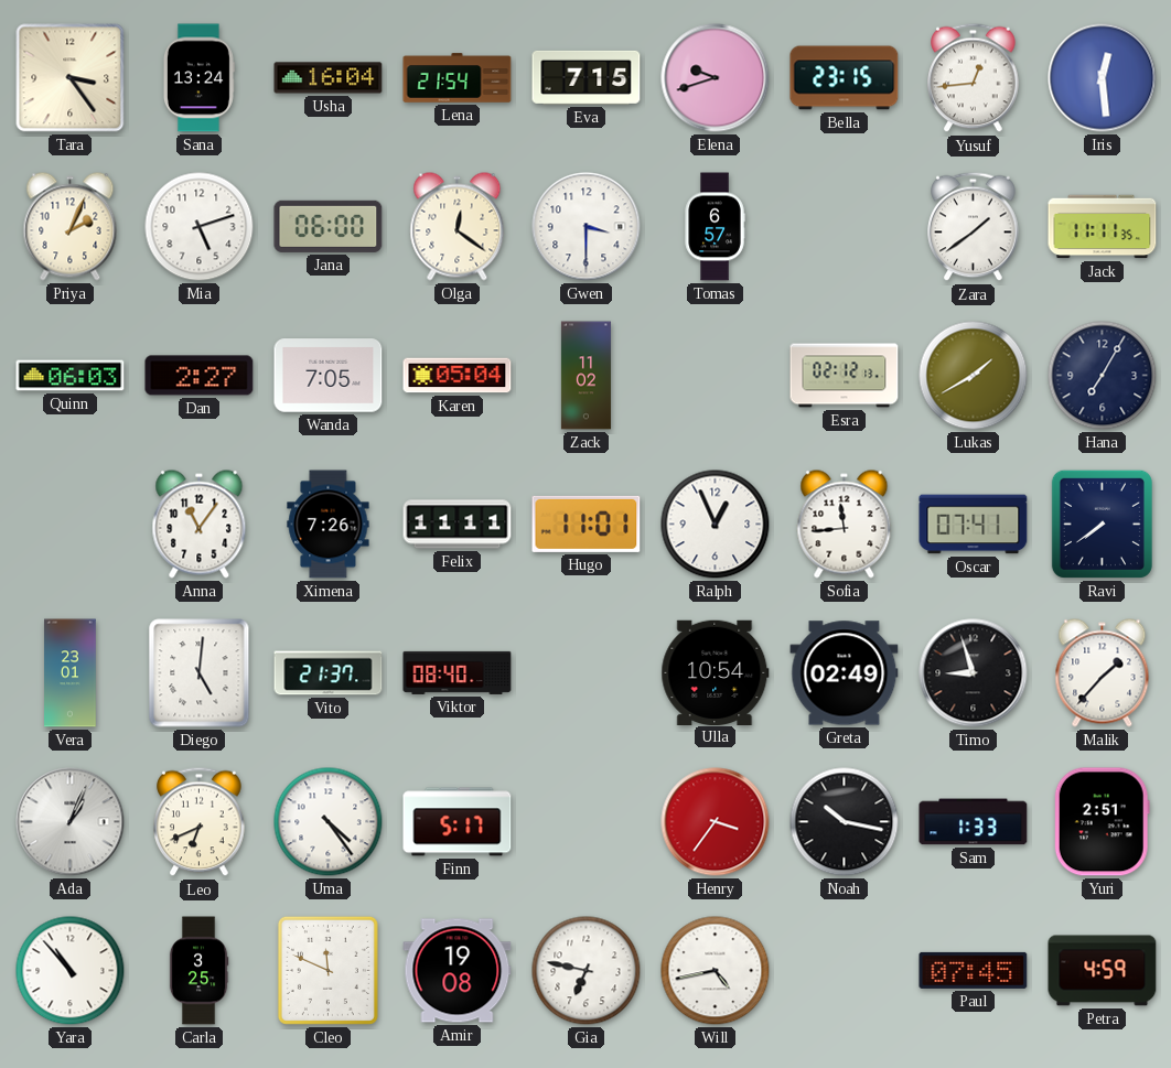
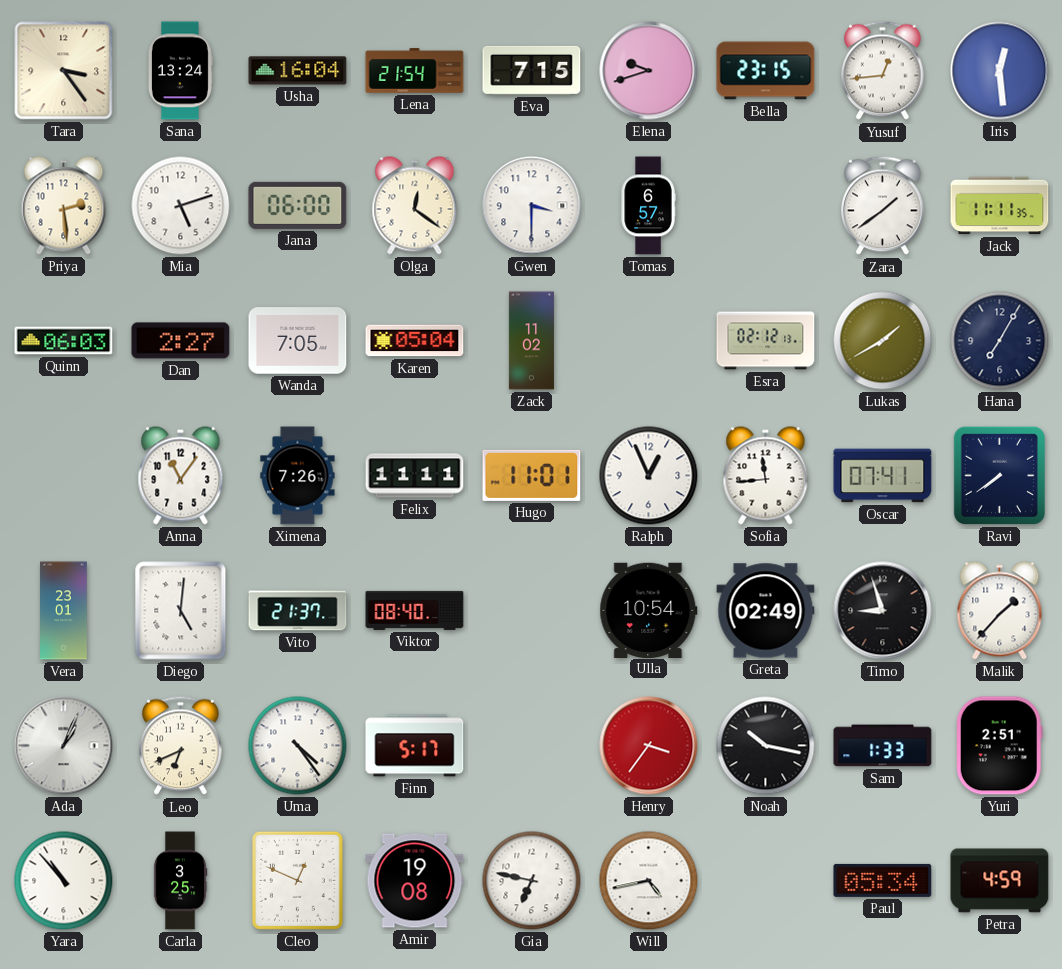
Priya: 2:04 -> 2:29
Cleo: 11:49 -> 12:49
Paul: 07:45 -> 05:34
